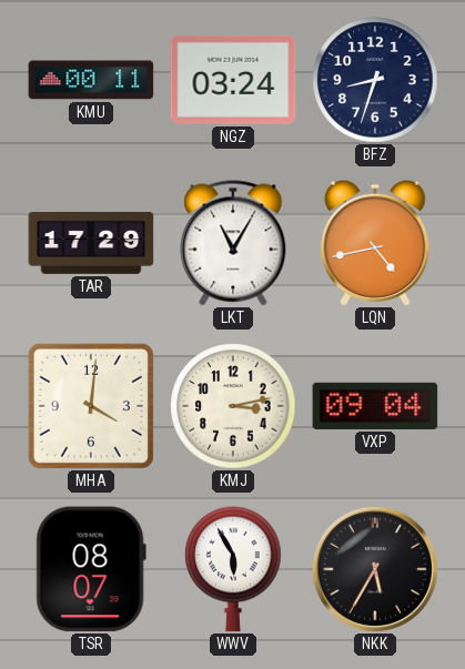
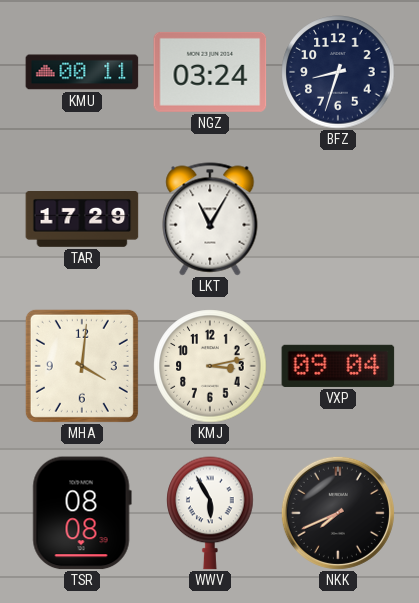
LQN: 4:43 -> none
TSR: 08:07 -> 08:08
NKK: 5:35 -> 7:41
